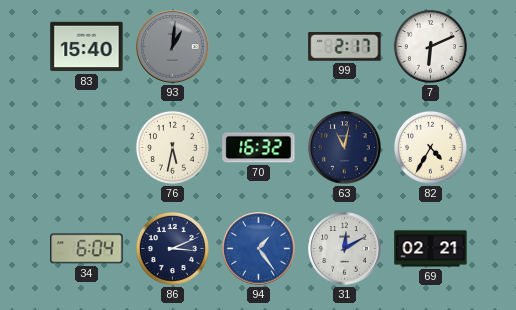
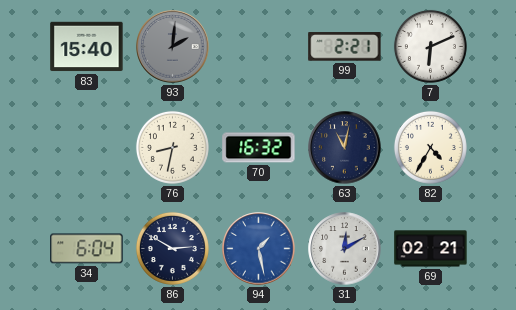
93: 1:01 -> 2:01
99: 2:17 -> 2:21
76: 5:32 -> 8:32
86: 3:11 -> 2:50
94: 1:24 -> 1:28
